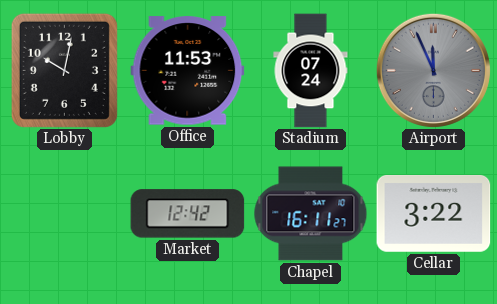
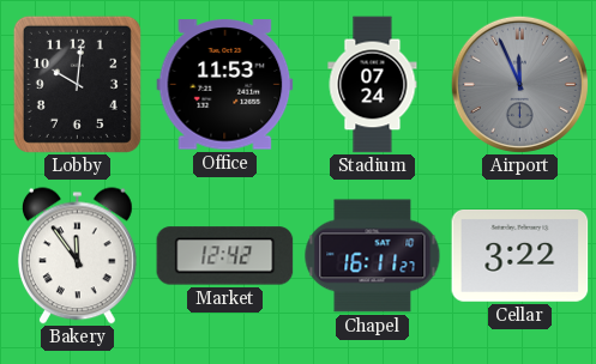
Lobby: 10:02 -> 10:01
Bakery: none -> 11:54
